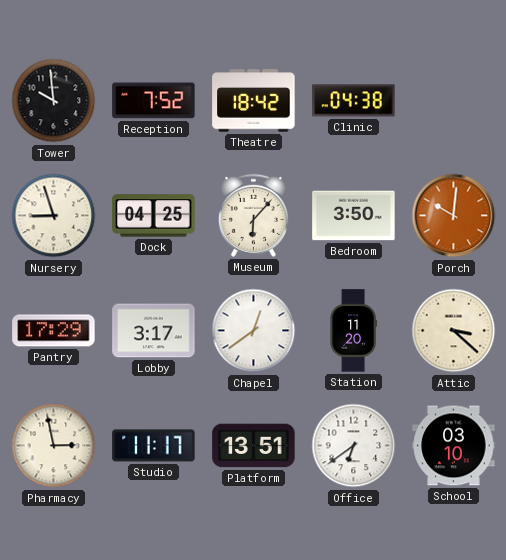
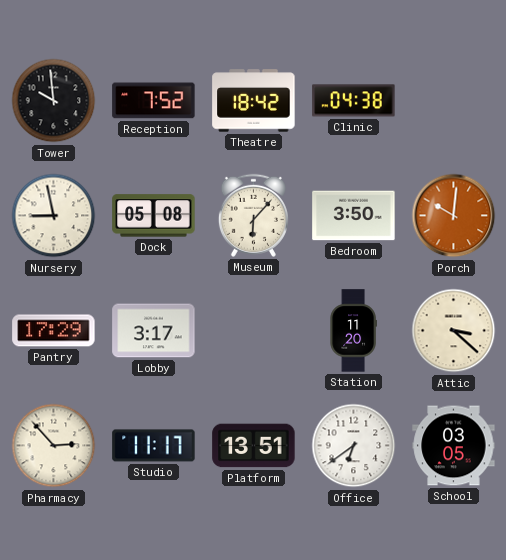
Nursery: 8:57 -> 8:58
Dock: 04:25 -> 05:08
Chapel: 12:39 -> none
Pharmacy: 2:58 -> 2:53
School: 03:10 -> 03:05
